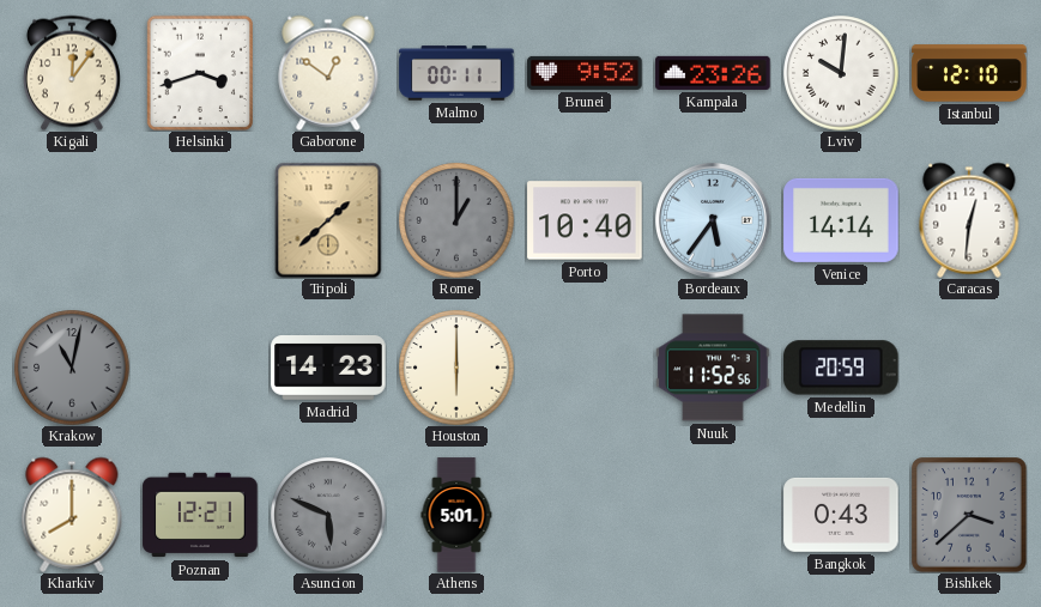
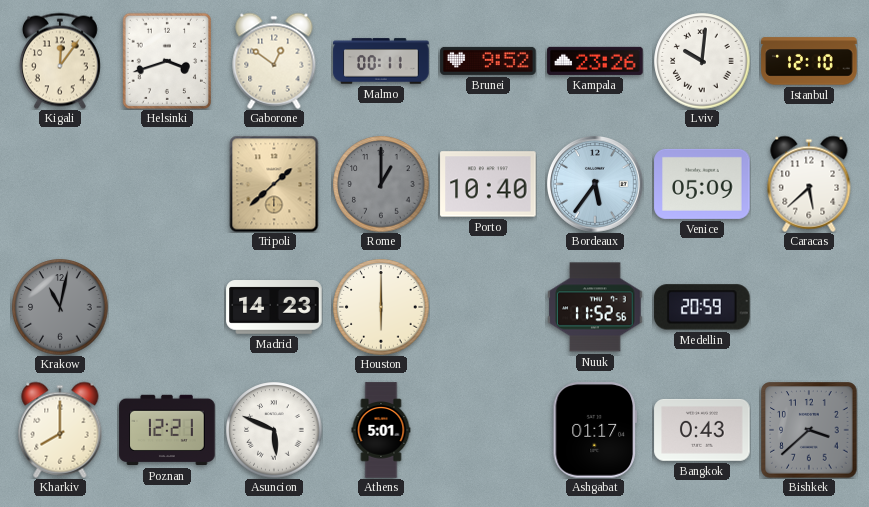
Venice: 14:14 -> 05:09
Caracas: 12:31 -> 5:38
Asuncion dial: grey -> white
Ashgabat: none -> 01:17
